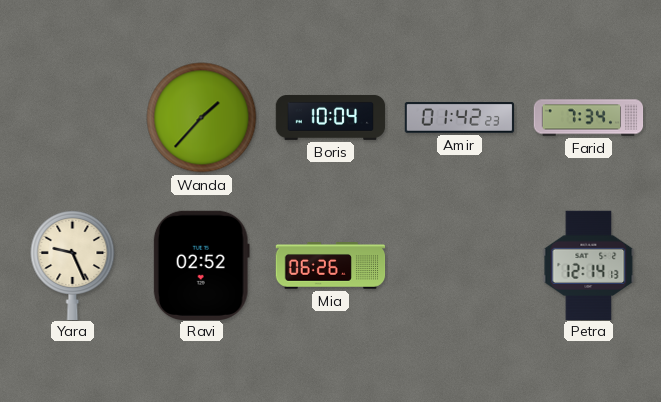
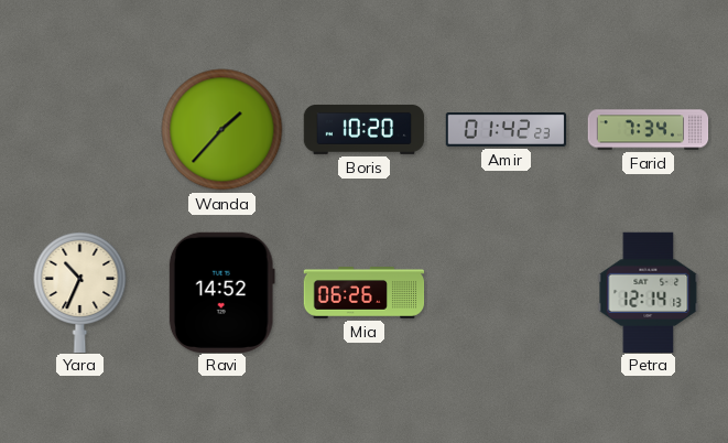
Boris: 10:04 -> 10:20
Yara: 9:26 -> 10:34
Ravi: 02:52 -> 14:52
